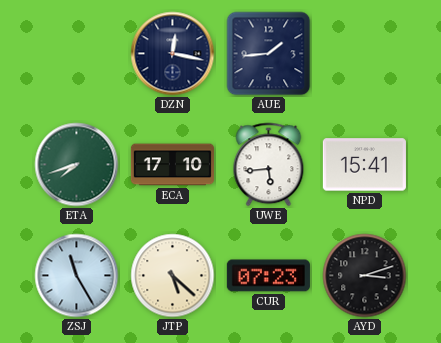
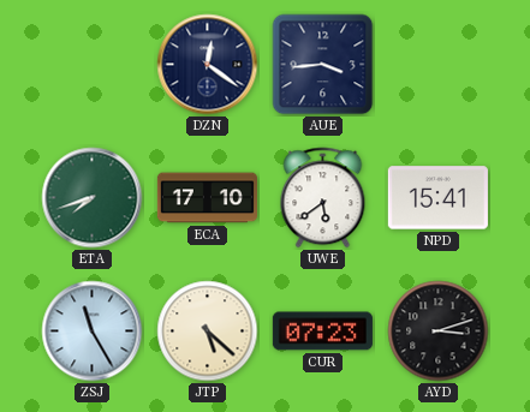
DZN: 12:17 -> 12:21
AUE: 1:44 -> 3:44
UWE: 5:44 -> 5:39
